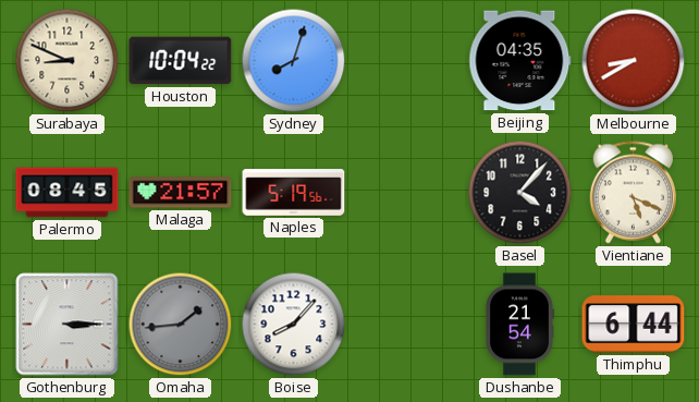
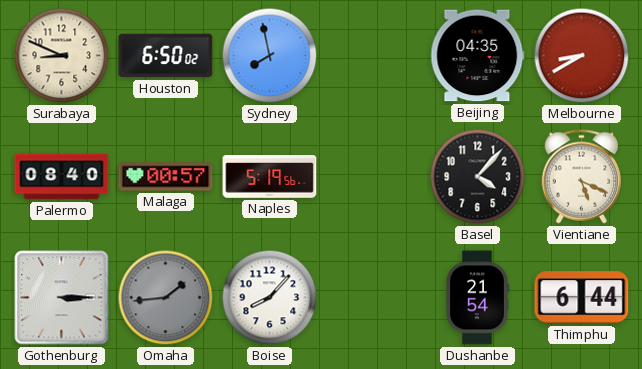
Houston: 10:04 -> 6:50
Sydney: 8:03 -> 7:58
Palermo: 08:45 -> 08:40
Malaga: 21:57 -> 00:57
